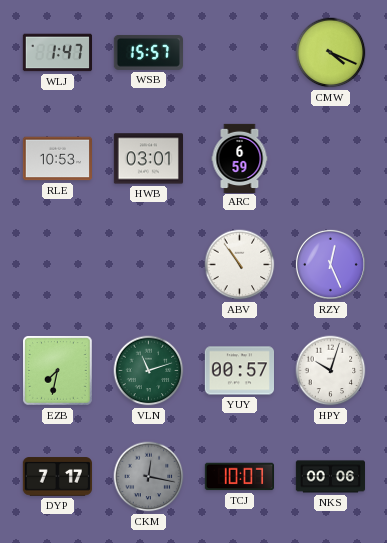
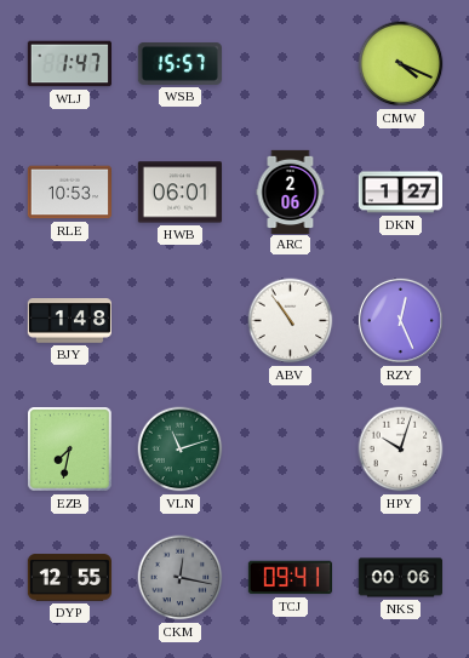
HWB: 03:01 -> 06:01
ARC: 6:59 -> 2:06
DKN: none -> 1:27
BJY: none -> 1:48
YUY: 00:57 -> none
DYP: 7:17 -> 12:55
TCJ: 10:07 -> 09:41
